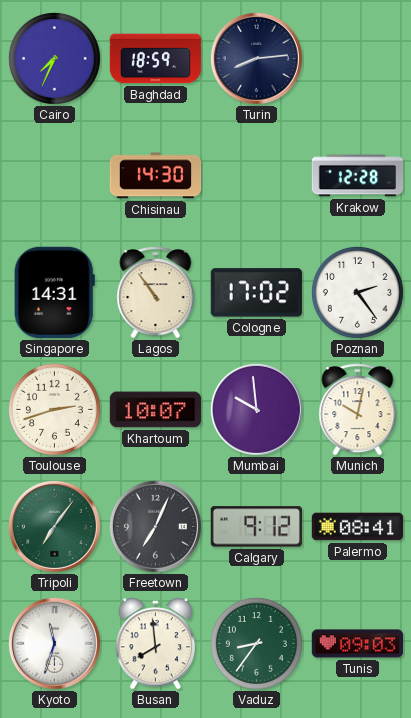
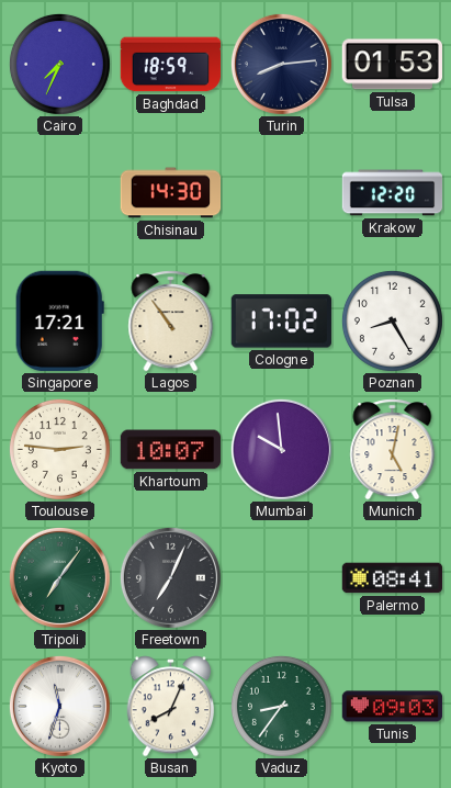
Tulsa: none -> 01:53
Krakow: 12:28 -> 12:20
Singapore: 14:31 -> 17:21
Poznan: 2:24 -> 8:25
Toulouse: 2:42 -> 2:46
Munich: 10:02 -> 5:02
Calgary: 9:12 -> none
Busan: 7:59 -> 8:04
